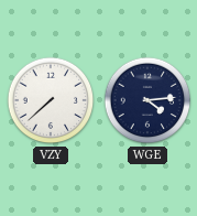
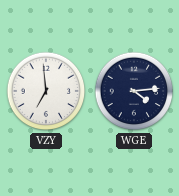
VZY: 7:38 -> 6:59
